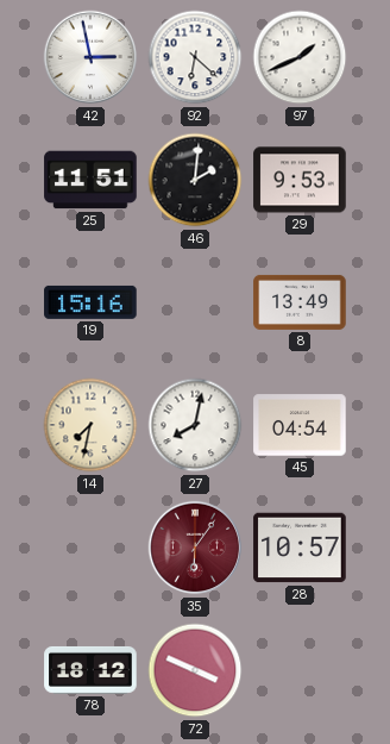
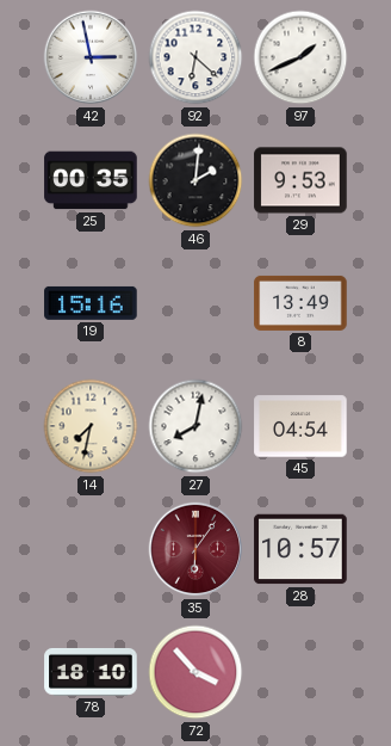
25: 11:51 -> 00:35
78: 18:12 -> 18:10
72: 3:49 -> 3:53
